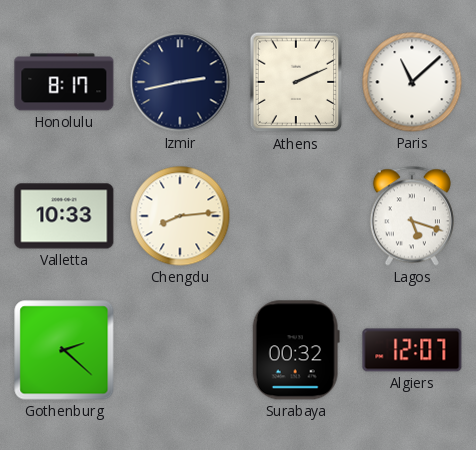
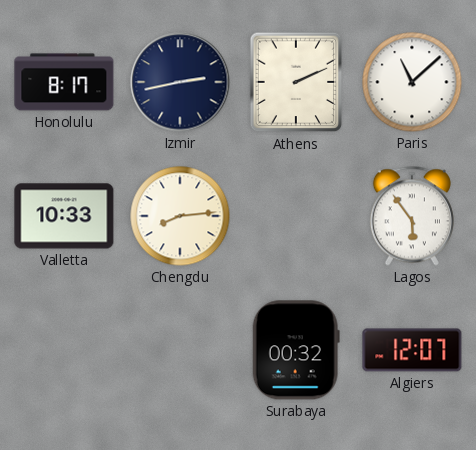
Lagos: 5:18 -> 5:54
Gothenburg: 2:22 -> none
